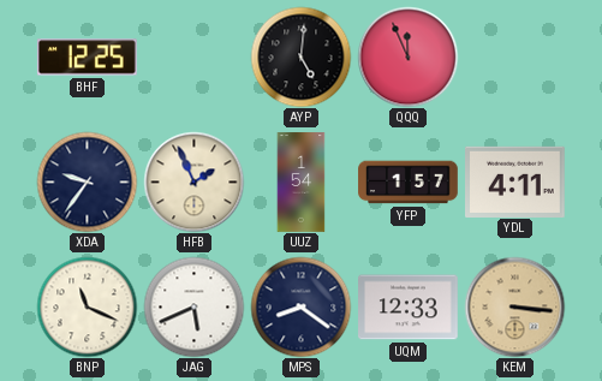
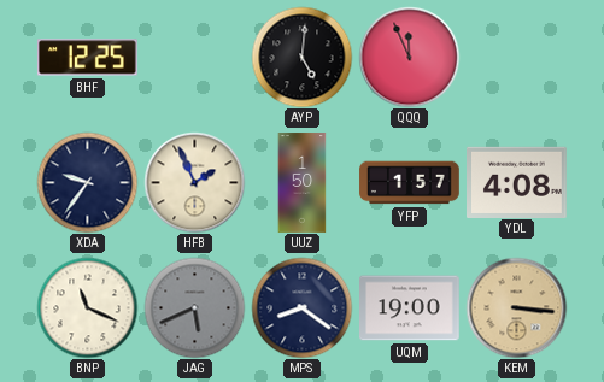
UUZ: 1:54 -> 1:50
YDL: 4:11 -> 4:08
JAG dial: white -> grey
UQM: 12:33 -> 19:00
